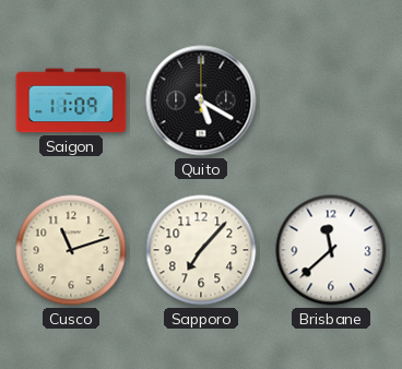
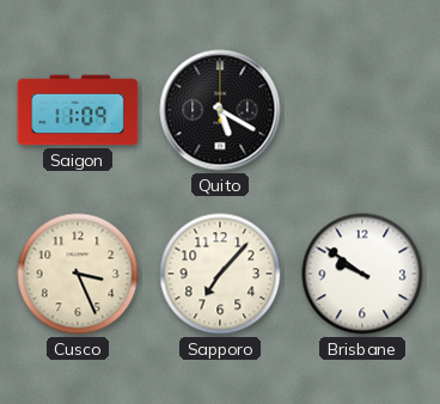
Cusco: 11:12 -> 3:26
Brisbane: 11:38 -> 9:51
